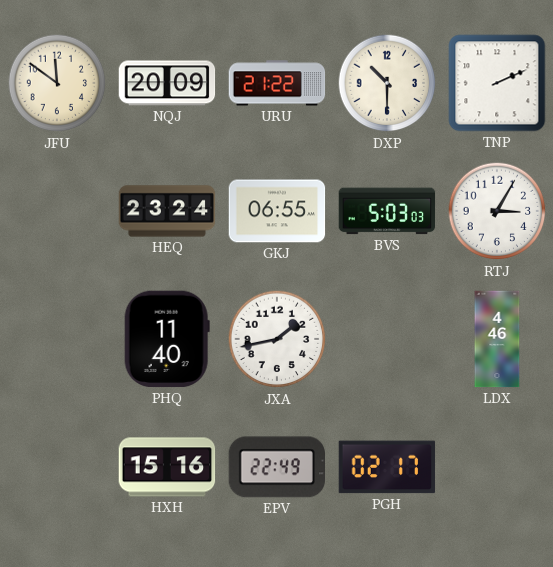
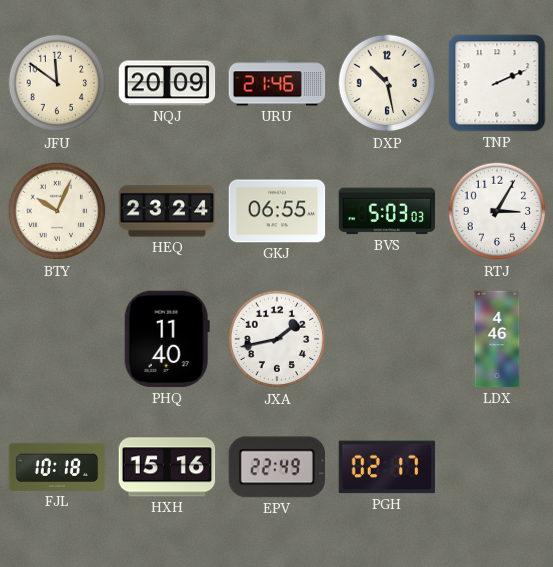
URU: 21:22 -> 21:46
DXP: 10:30 -> 10:28
BTY: none -> 10:04
FJL: none -> 10:18
